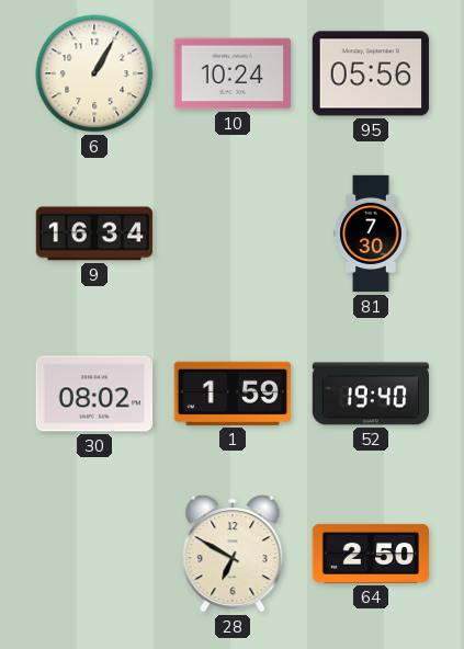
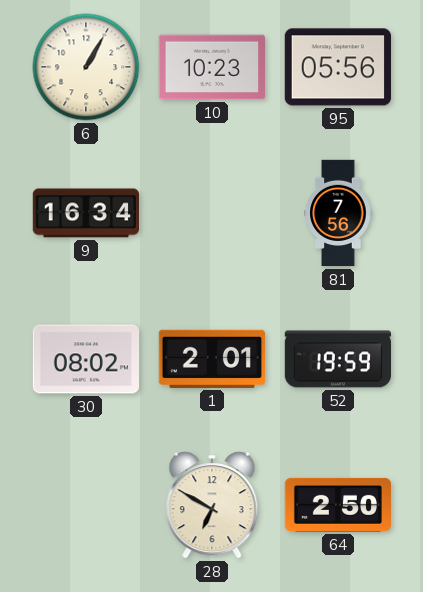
10: 10:24 -> 10:23
81: 7:30 -> 7:56
1: 1:59 -> 2:01
52: 19:40 -> 19:59
